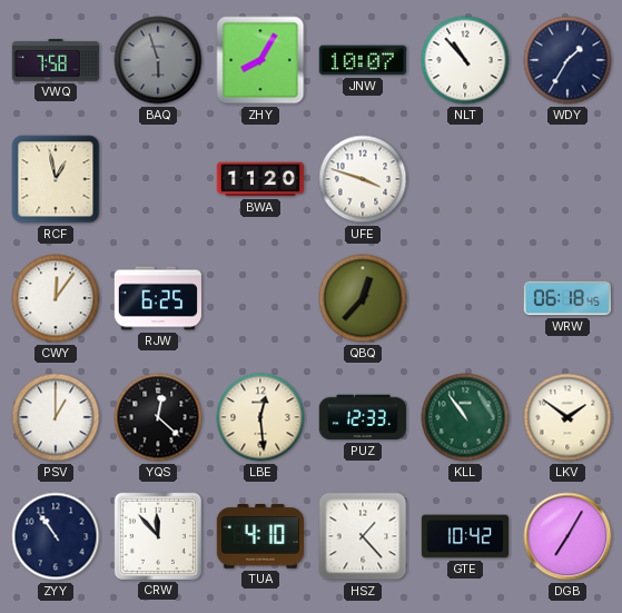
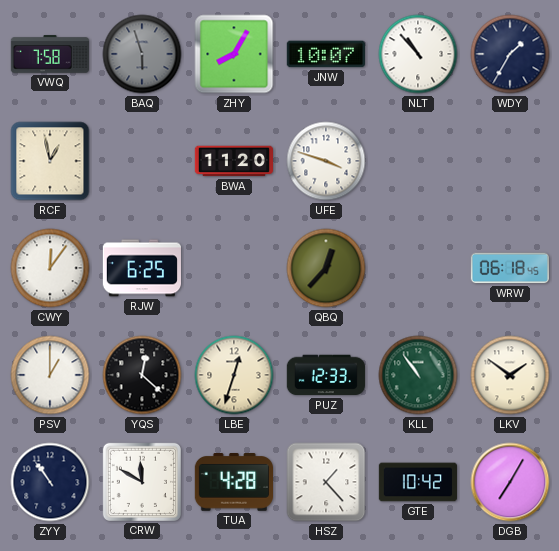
LBE: 12:29 -> 12:33
CRW: 11:53 -> 11:50
TUA: 4:10 -> 4:28
